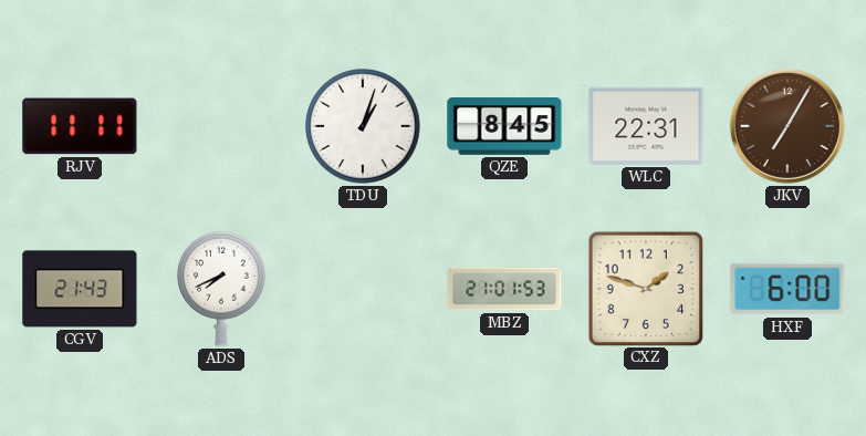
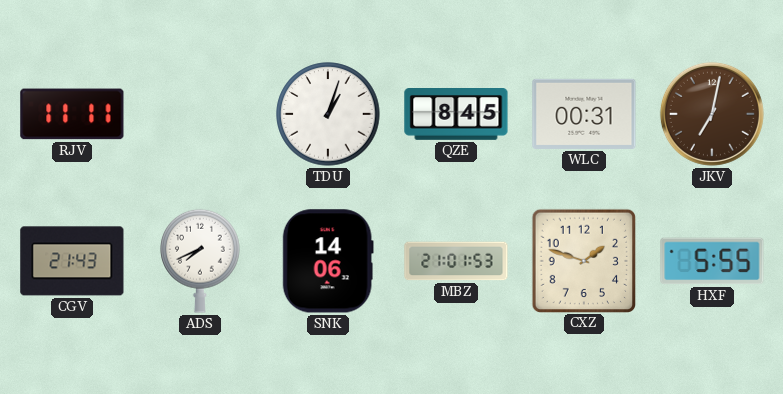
WLC: 22:31 -> 00:31
JKV: 7:05 -> 7:02
SNK: none -> 14:06
HXF: 6:00 -> 5:55
